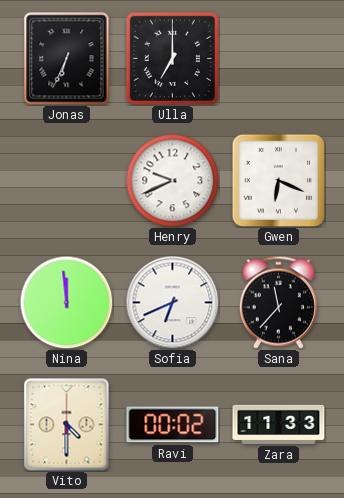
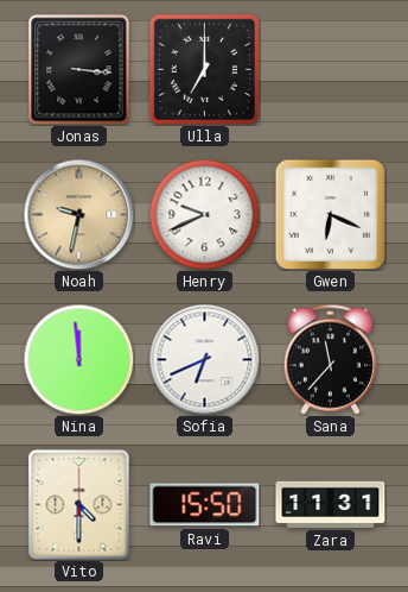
Jonas: 6:34 -> 3:16
Noah: none -> 9:32
Ravi: 00:02 -> 15:50
Zara: 11:33 -> 11:31
